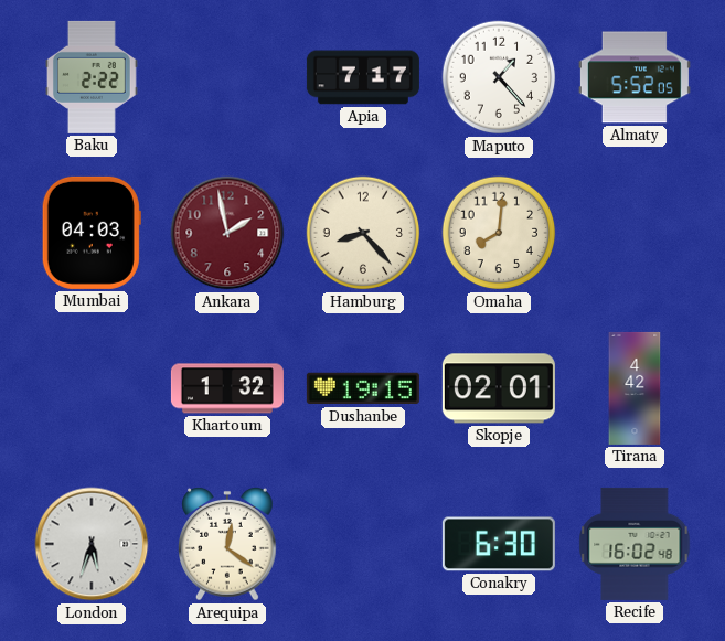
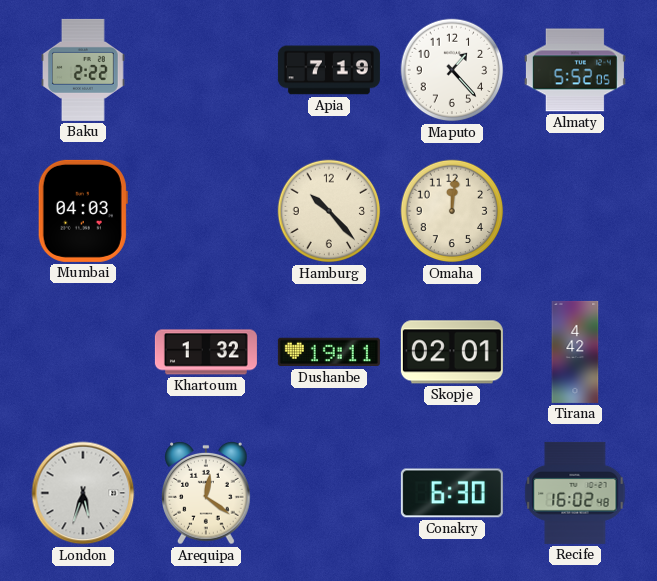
Apia: 7:17 -> 7:19
Ankara: 1:58 -> none
Hamburg: 8:23 -> 10:23
Omaha: 8:01 -> 12:01
Dushanbe: 19:15 -> 19:11
